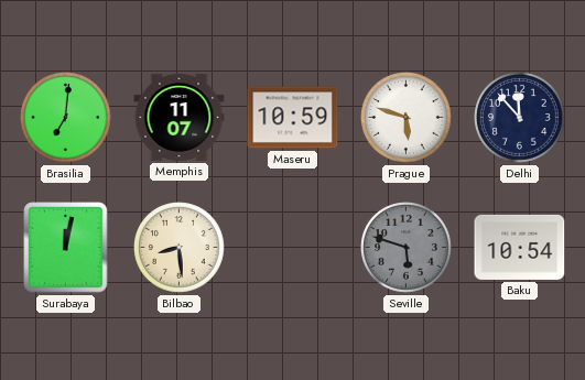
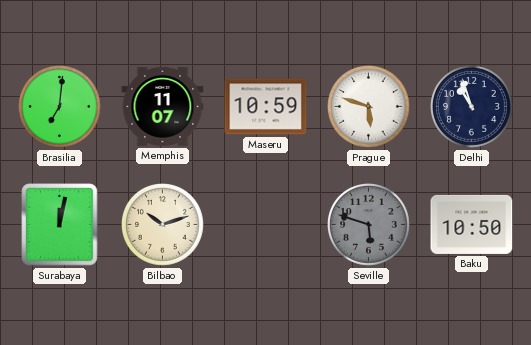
Delhi: 11:53 -> 10:57
Bilbao: 8:29 -> 10:12
Baku: 10:54 -> 10:50
